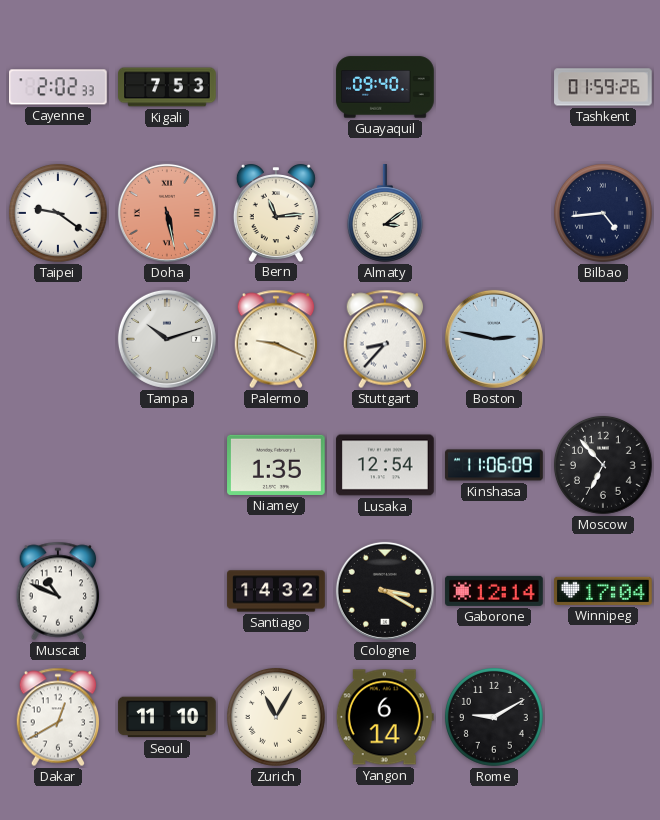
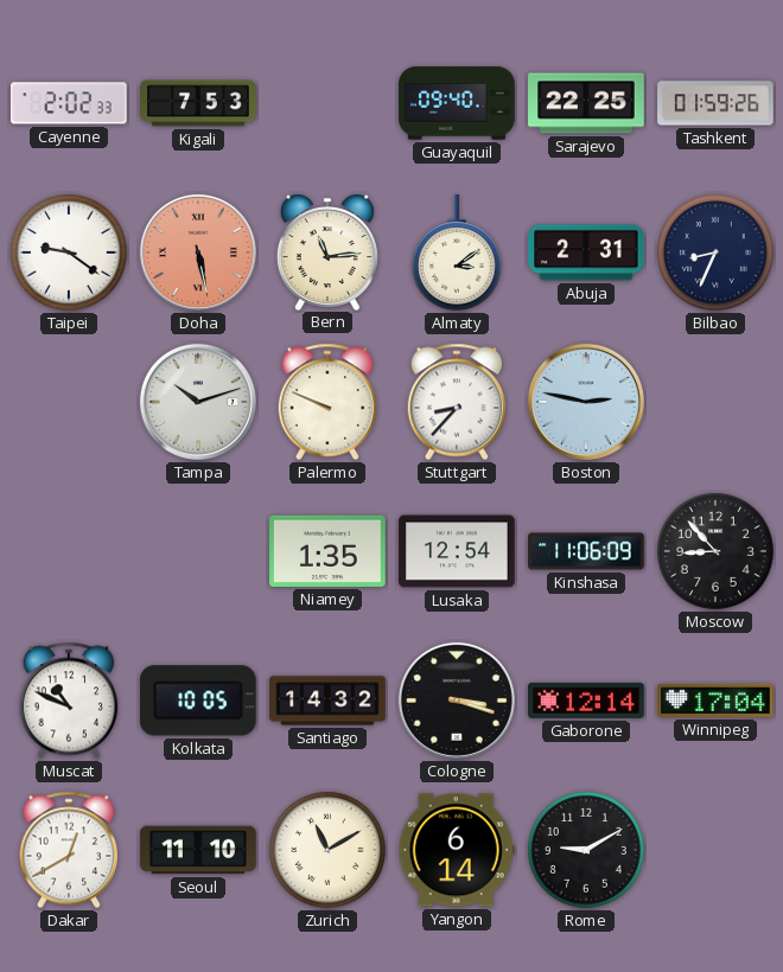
Sarajevo: none -> 22:25
Abuja: none -> 2:31
Bilbao: 4:44 -> 8:34
Palermo: 9:19 -> 9:49
Moscow: 6:53 -> 8:53
Kolkata: none -> 10:05
Cologne: 3:20 -> 3:18
Zurich: 11:05 -> 11:10
